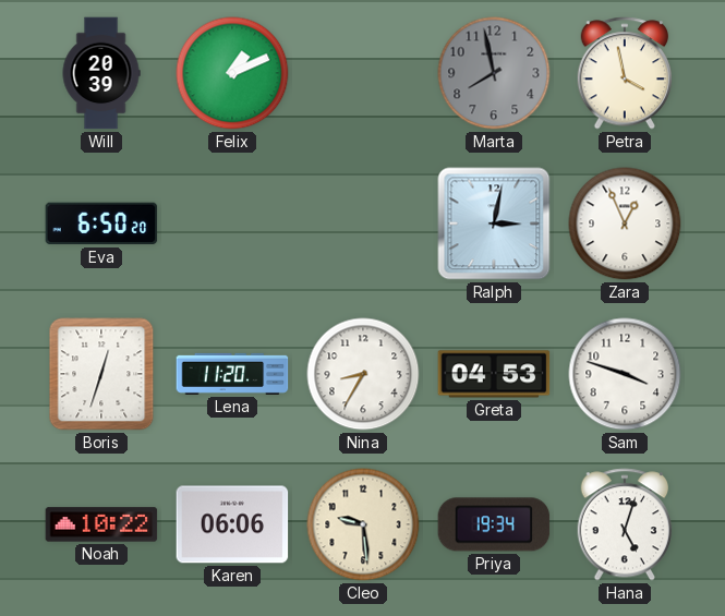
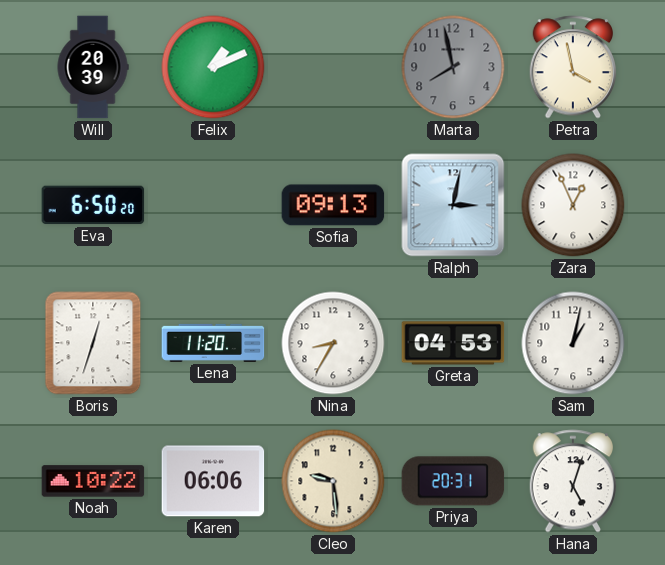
Sofia: none -> 09:13
Sam: 3:48 -> 1:02
Priya: 19:34 -> 20:31
